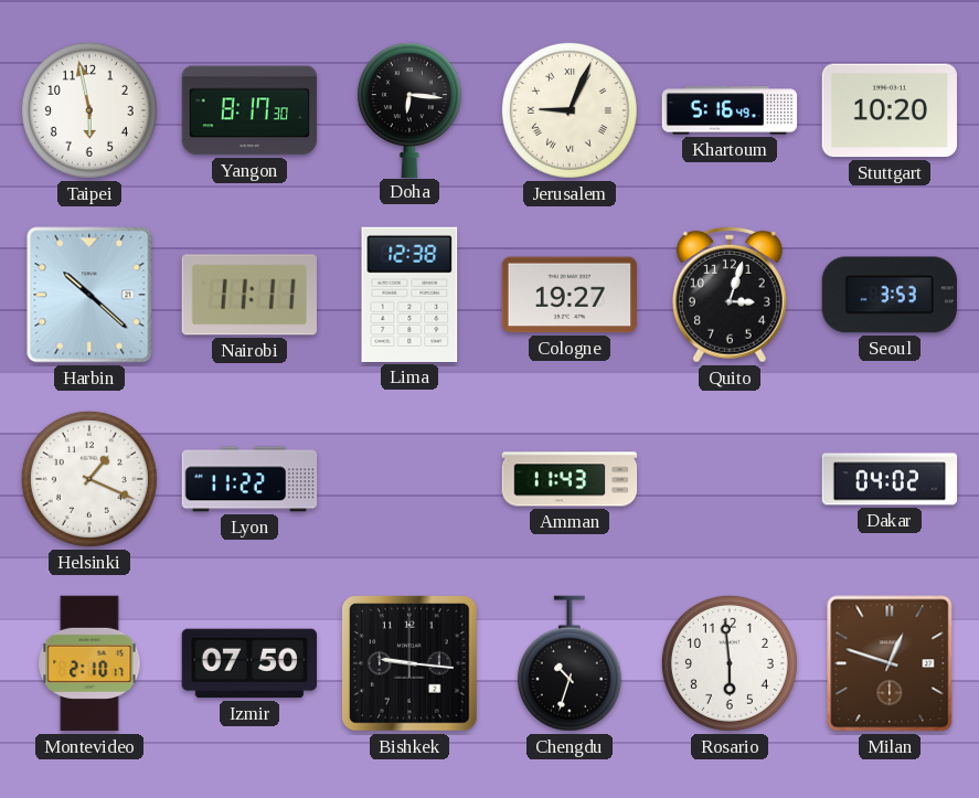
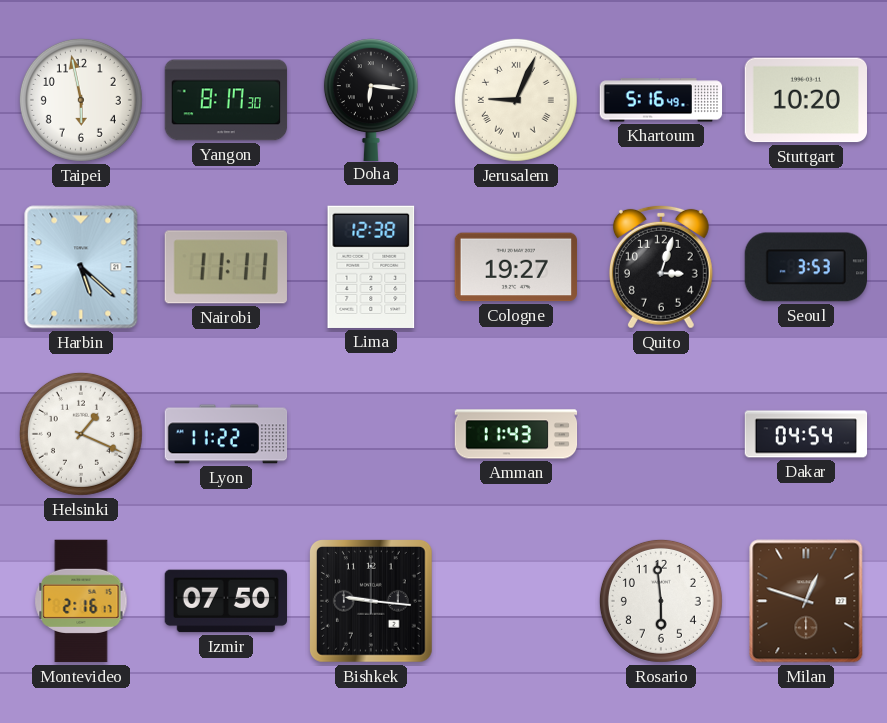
Harbin: 10:22 -> 5:22
Dakar: 04:02 -> 04:54
Montevideo: 2:10 -> 2:16
Chengdu: 10:33 -> none
